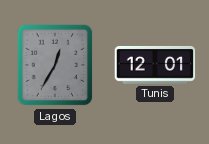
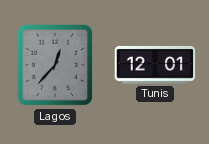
Lagos: 12:35 -> 12:37
